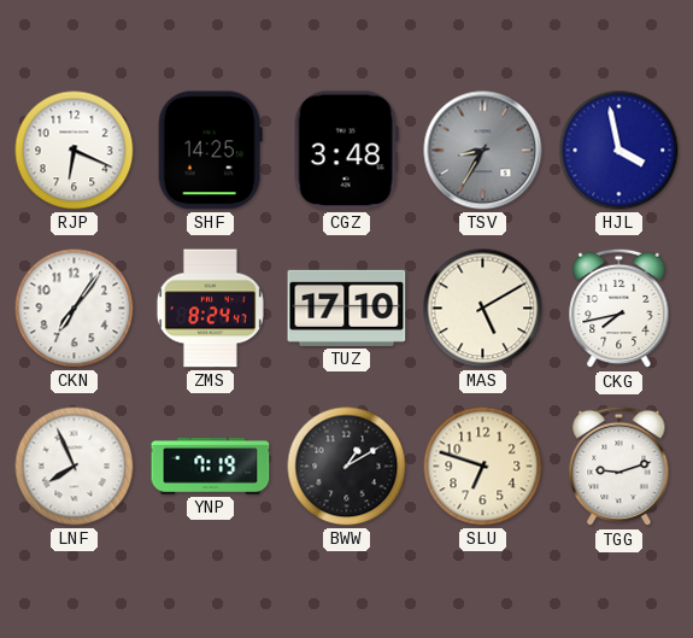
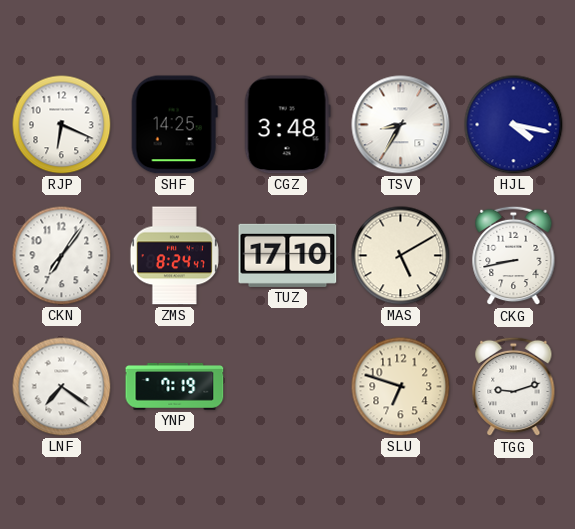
TSV dial: grey -> white
HJL: 3:58 -> 4:17
CKG: 7:43 -> 8:43
LNF: 7:56 -> 7:21
BWW: 1:10 -> none
